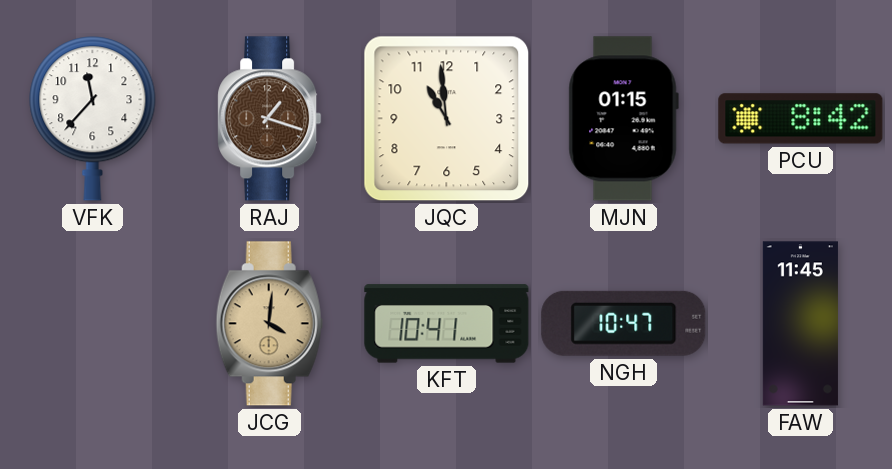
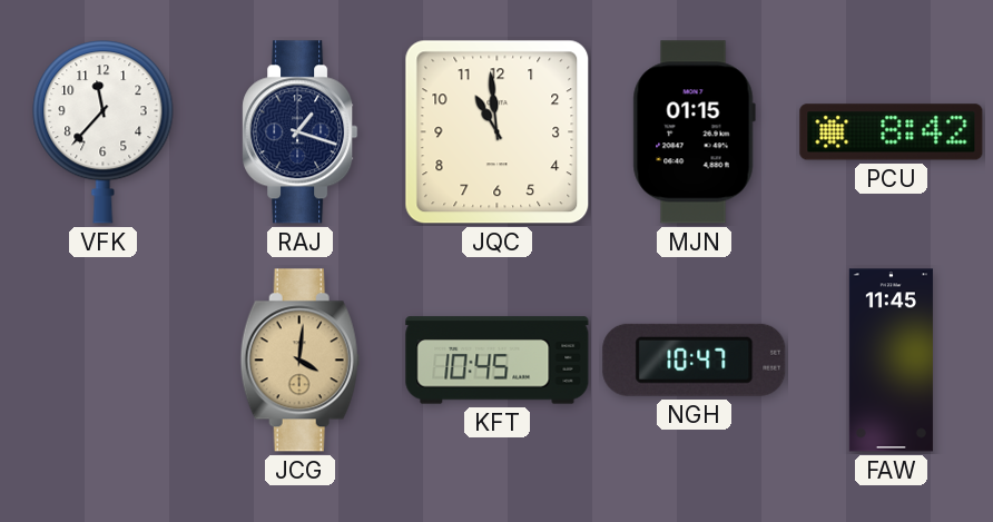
RAJ dial: brown -> navy
KFT: 10:41 -> 10:45
